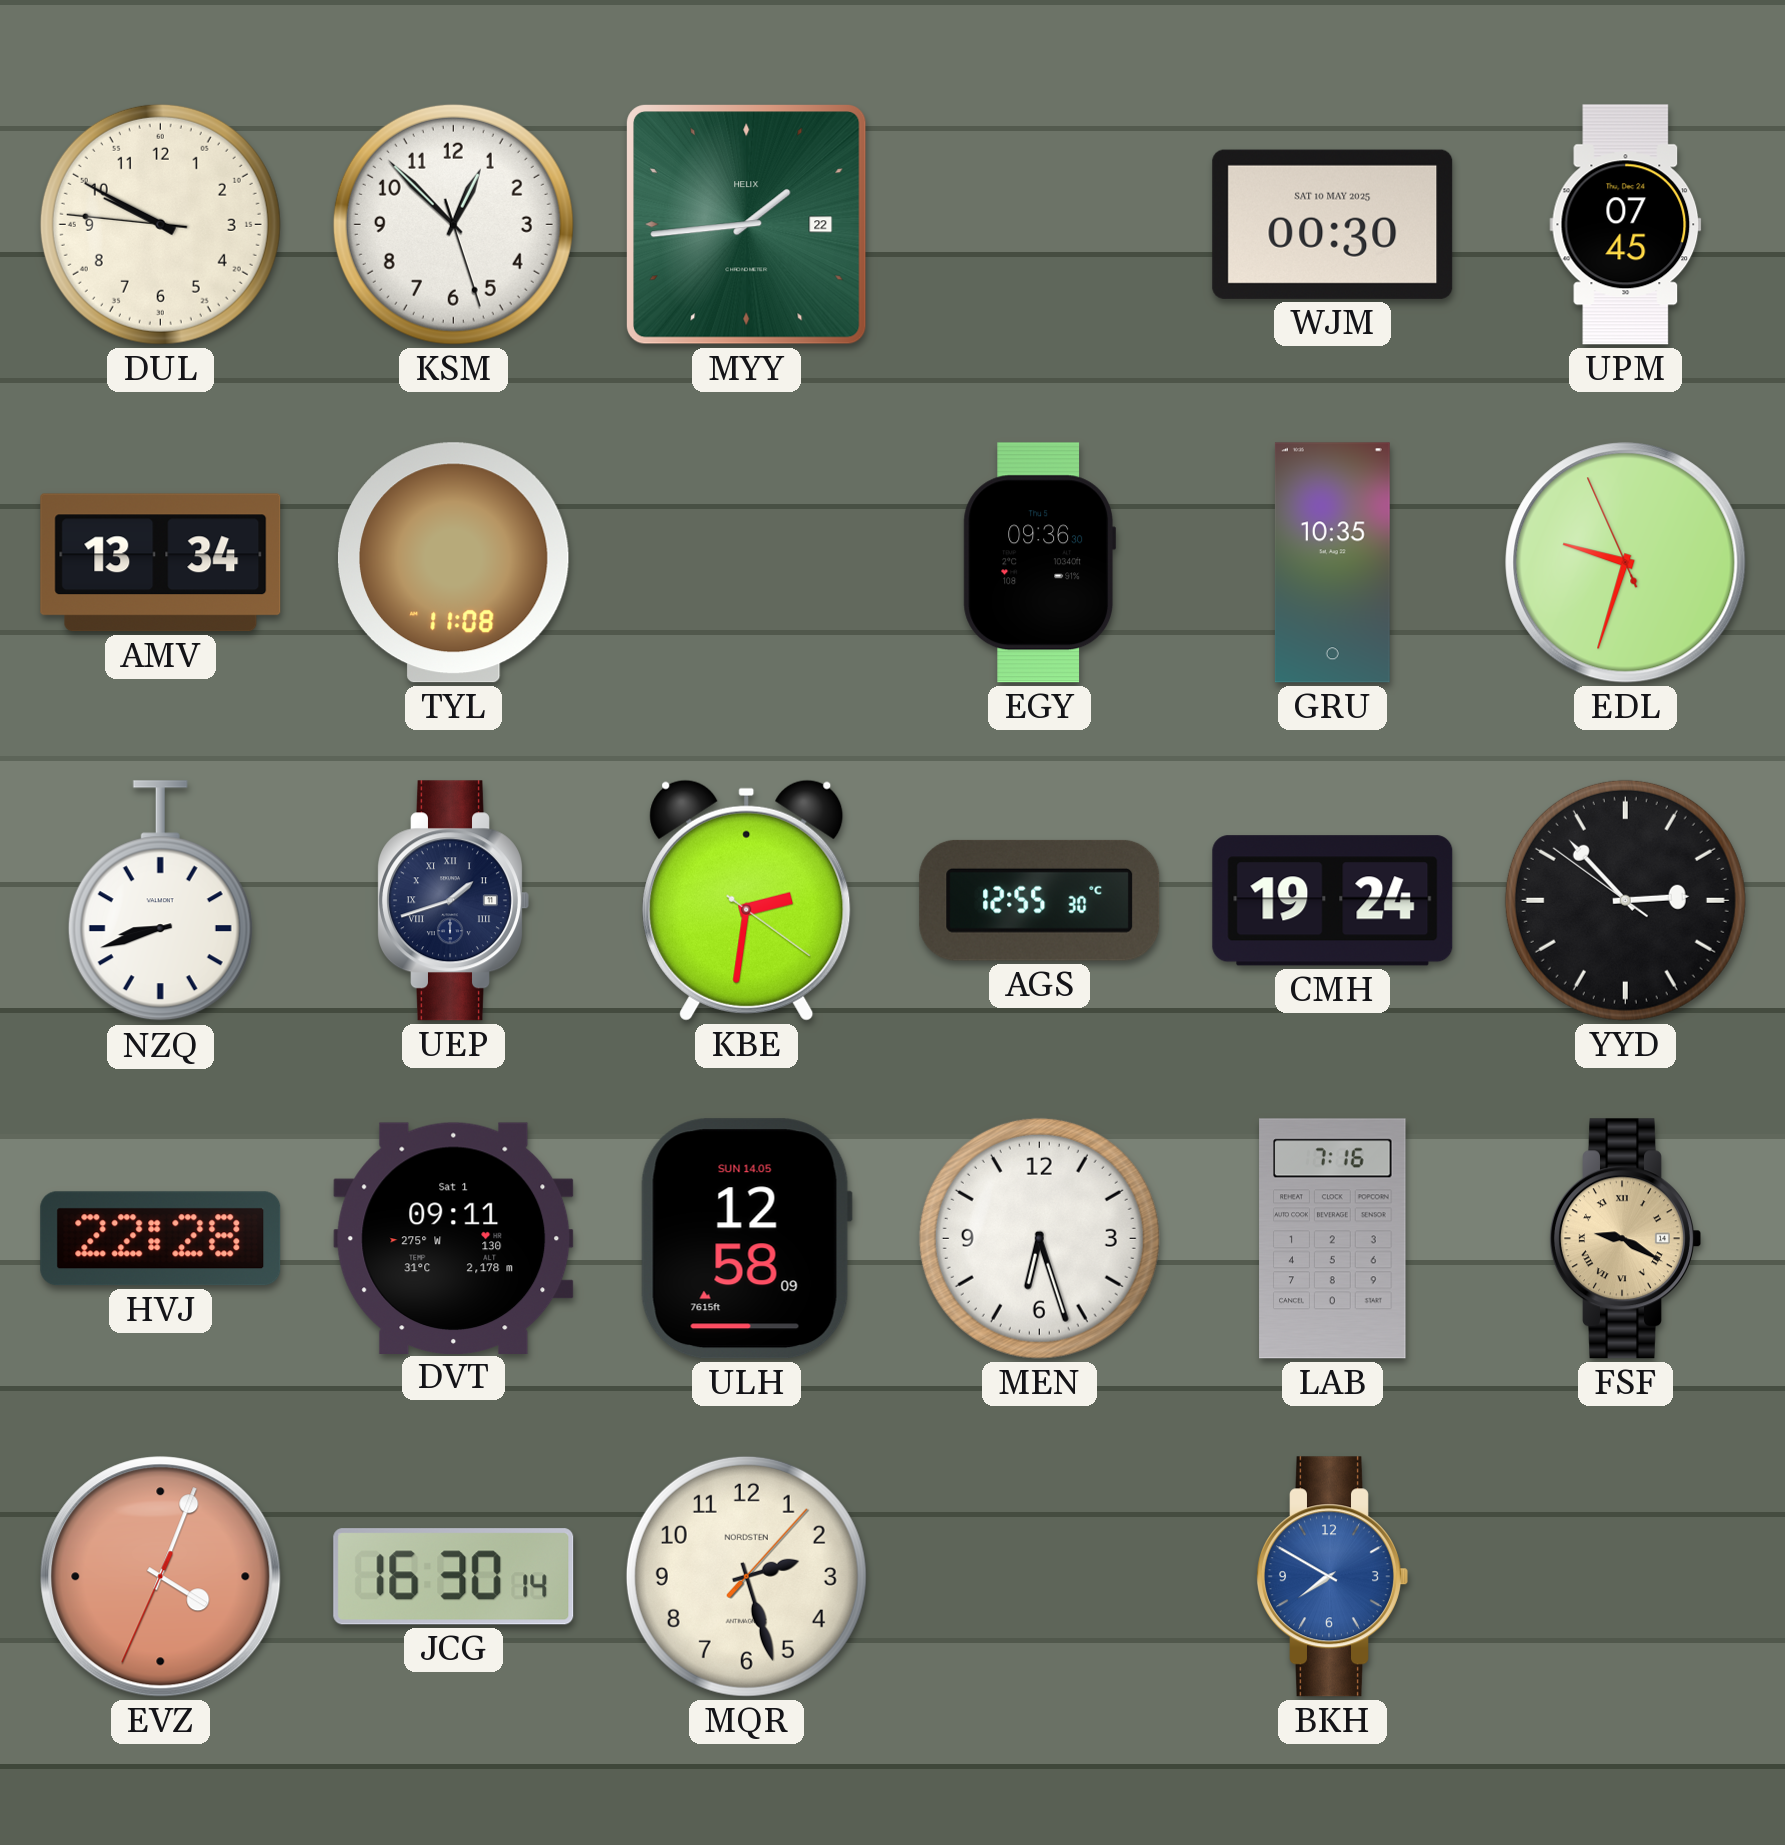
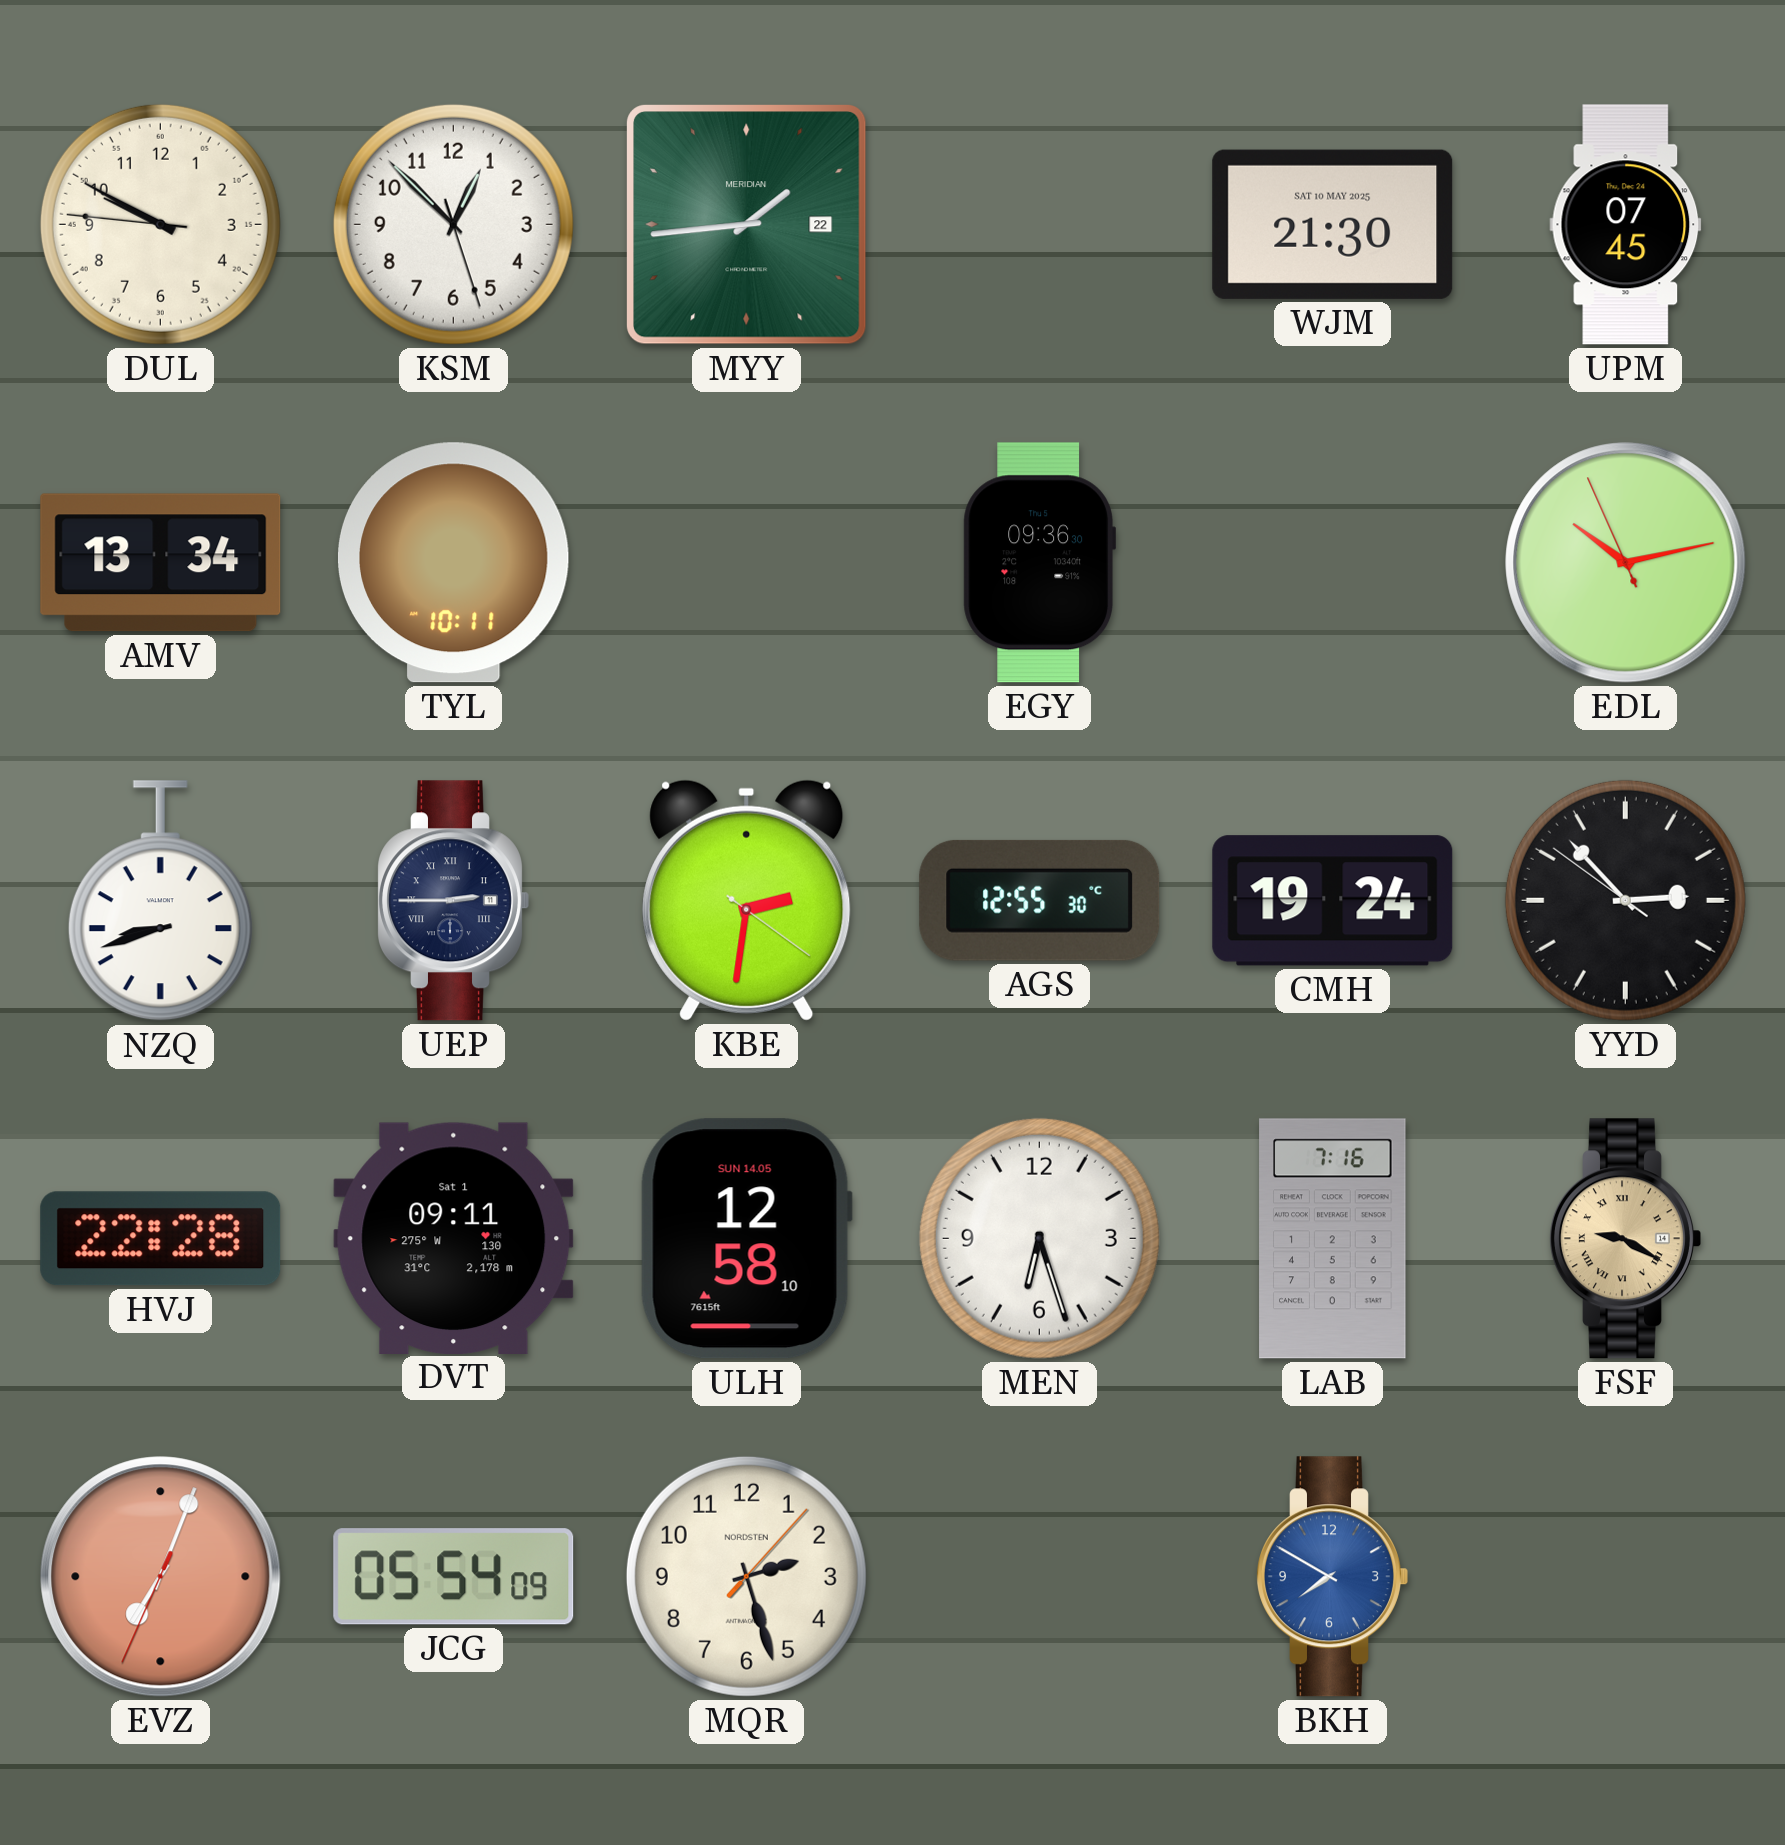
MYY brand: HELIX -> MERIDIAN
WJM: 00:30 -> 21:30
TYL: 11:08 -> 10:11
GRU: 10:35 -> none
EDL: 9:32 -> 10:12
UEP: 1:42 -> 2:45
ULH: 12:58:09 -> 12:58:10
EVZ: 4:03 -> 7:03
JCG: 16:30 -> 05:54
